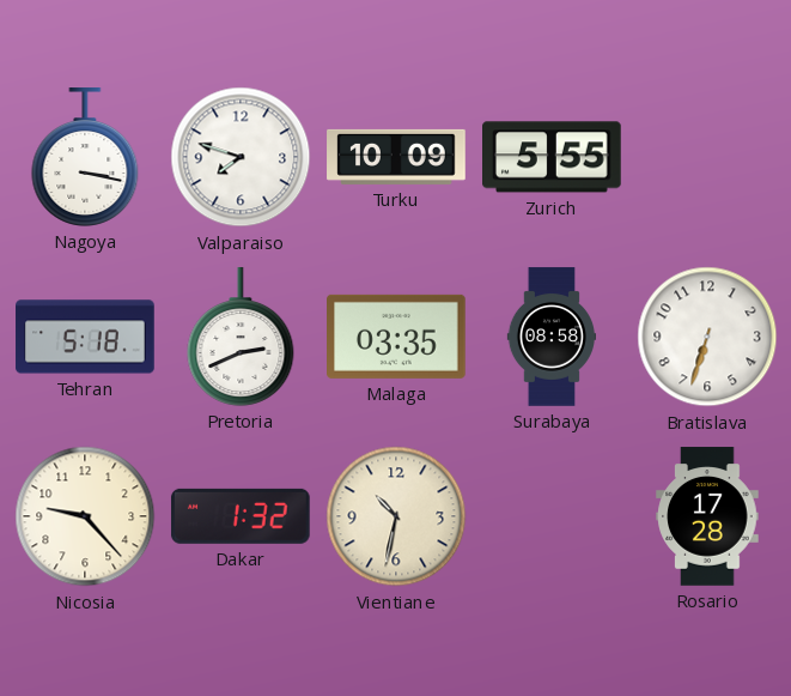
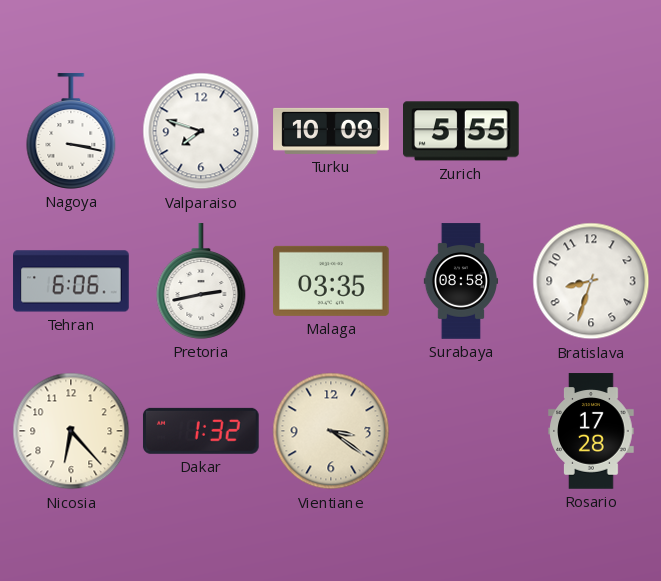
Tehran: 5:18 -> 6:06
Pretoria: 2:41 -> 2:43
Bratislava: 6:33 -> 8:33
Nicosia: 9:23 -> 6:23
Vientiane: 10:32 -> 3:21
